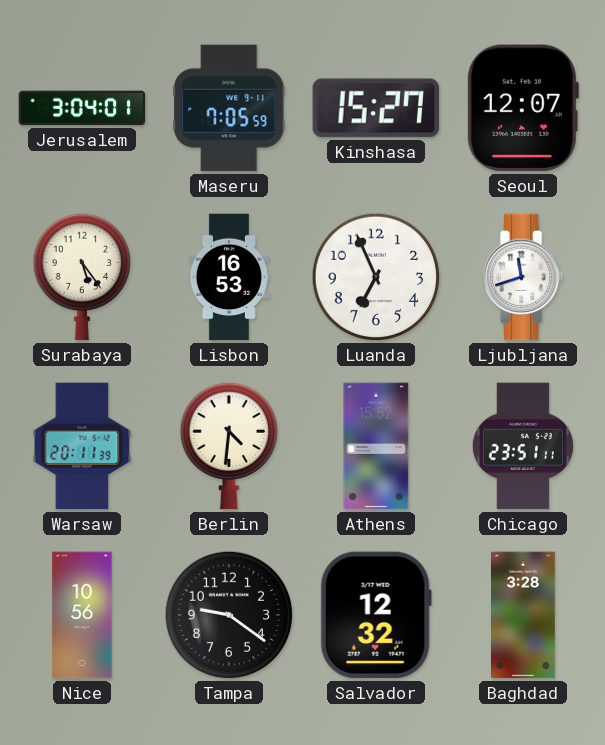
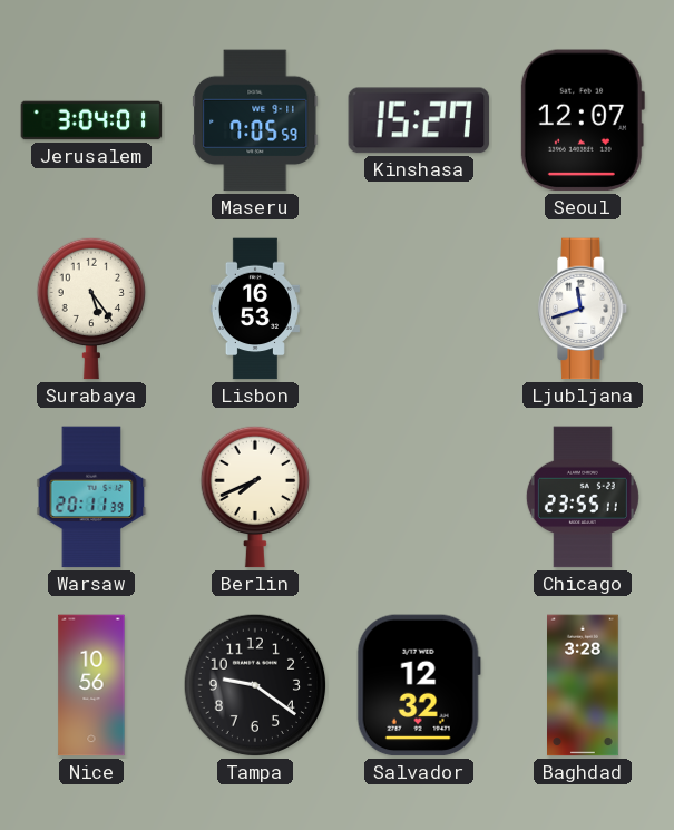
Luanda: 6:56 -> none
Berlin: 4:31 -> 7:41
Athens: 15:52 -> none
Chicago: 23:51 -> 23:55
